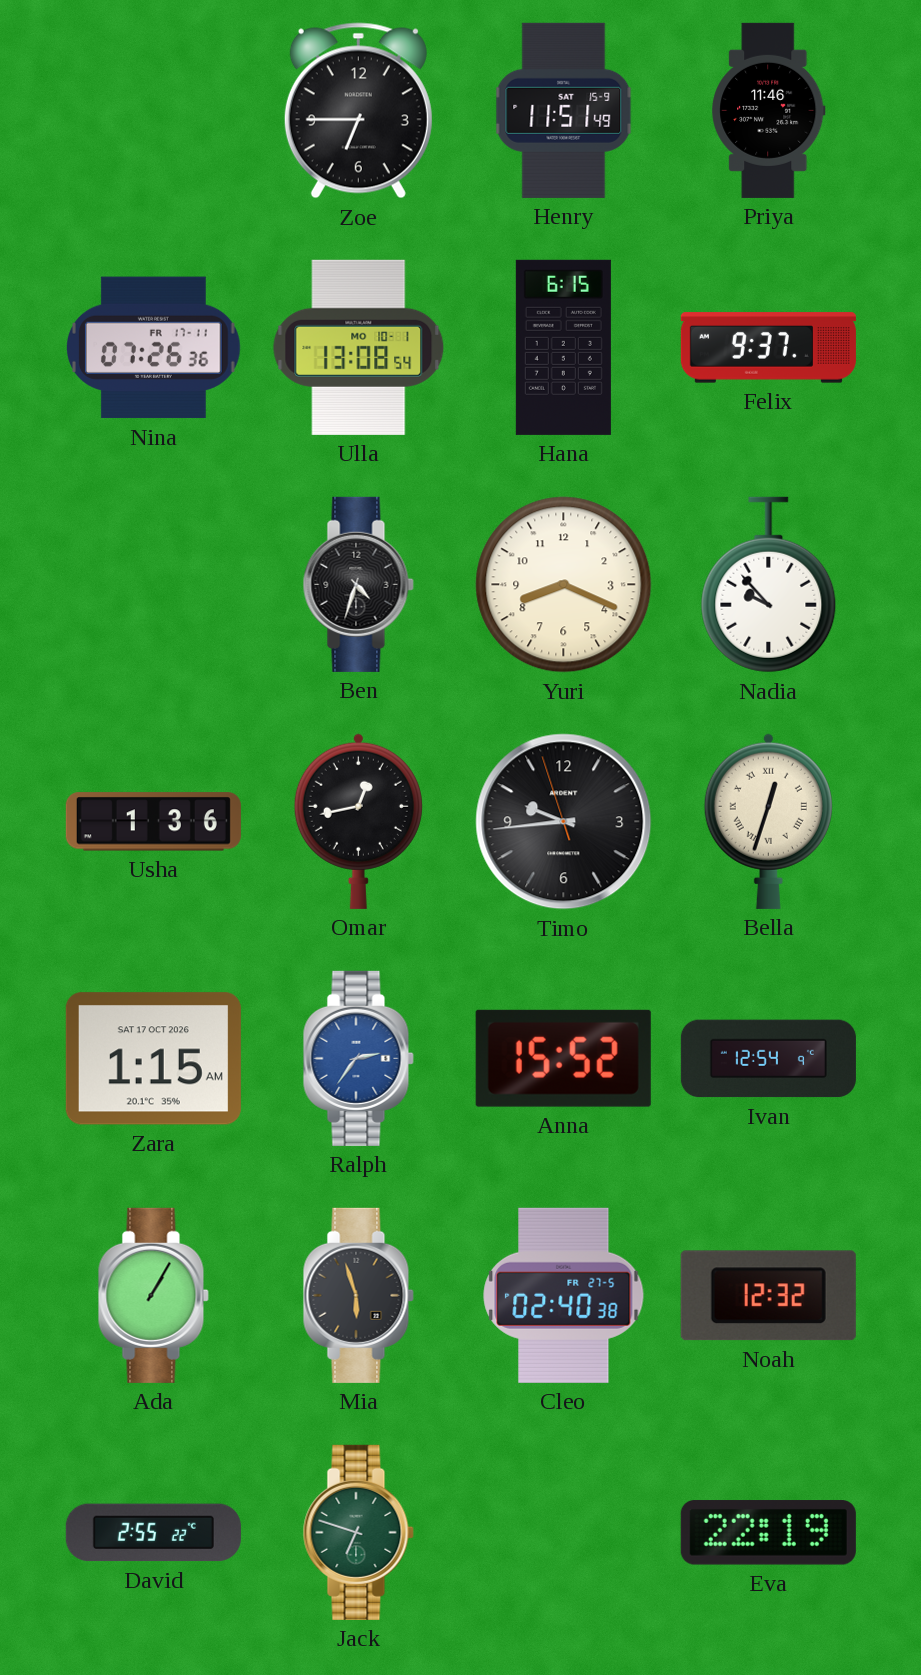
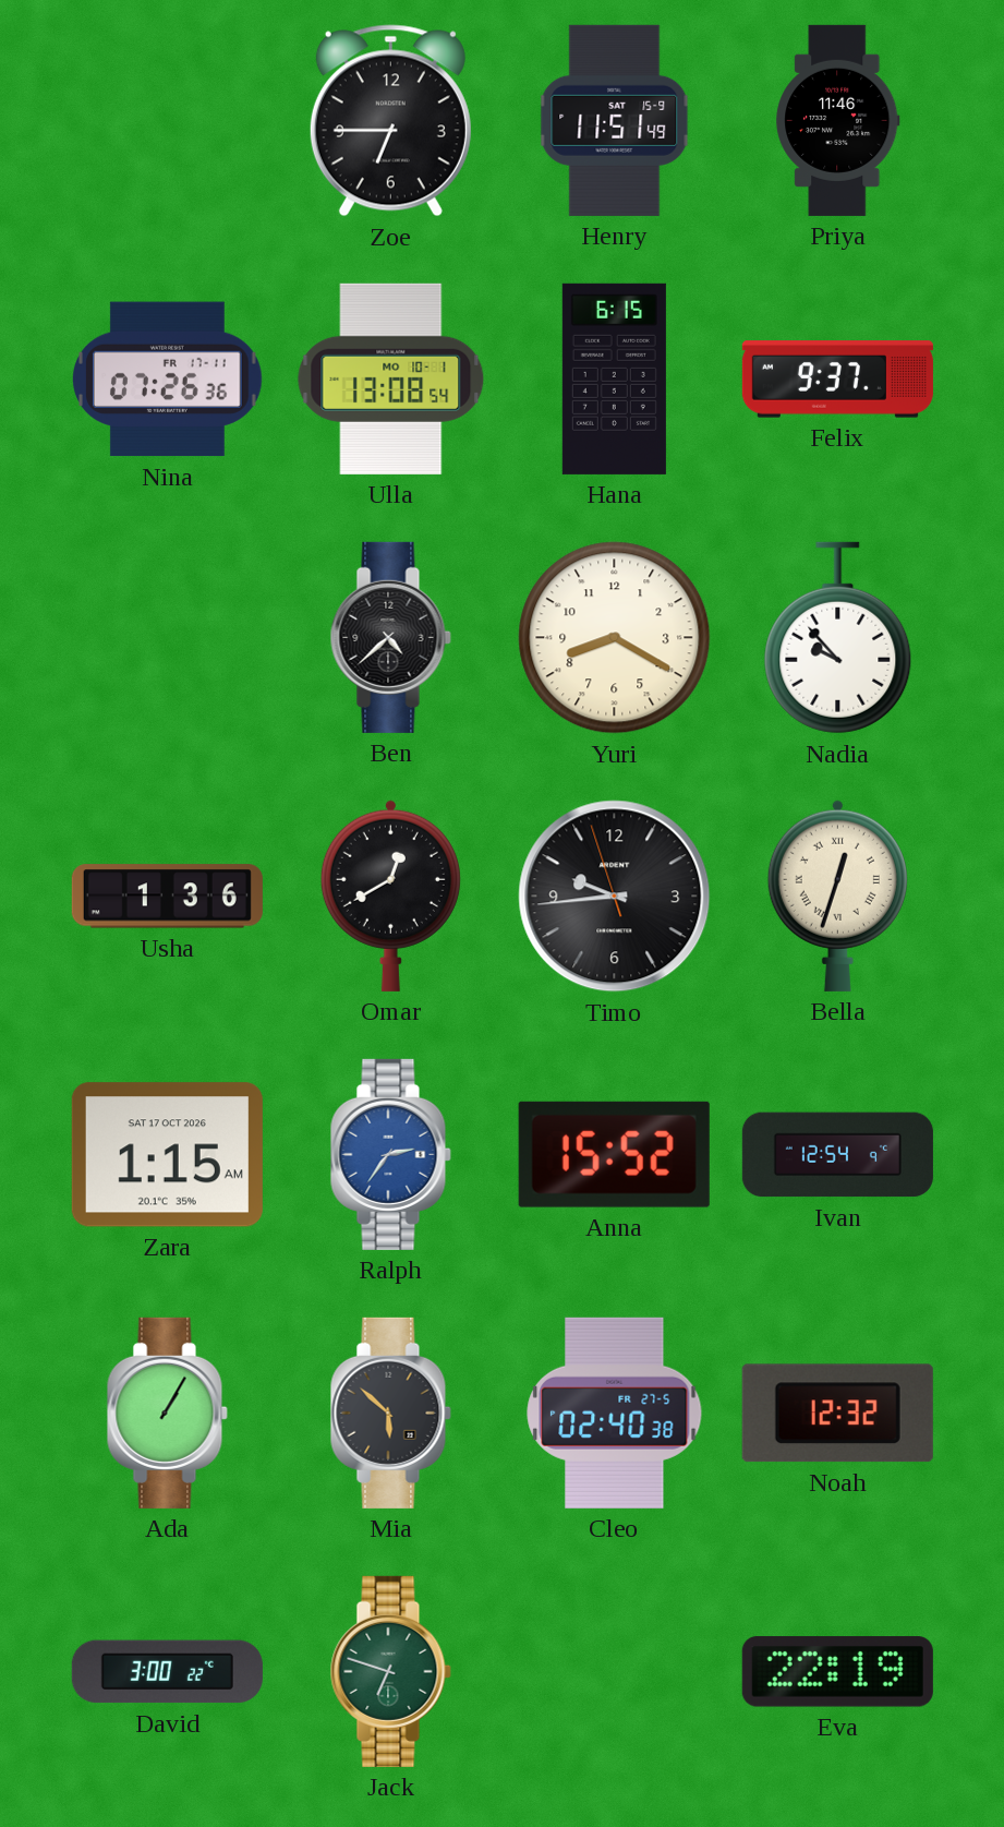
Ben: 4:33 -> 4:38
Yuri: 8:19 -> 8:20
Omar: 12:43 -> 12:40
Mia: 5:57 -> 5:52
David: 2:55 -> 3:00
